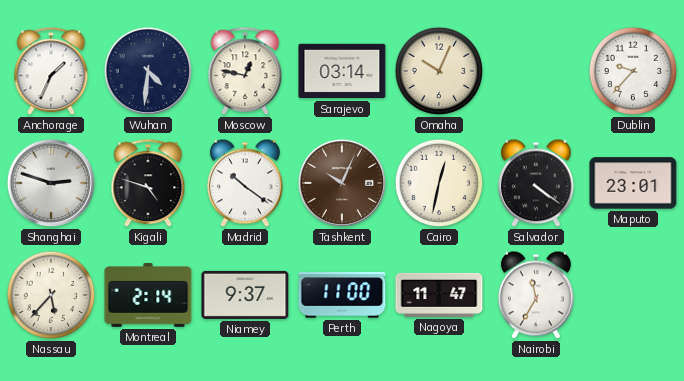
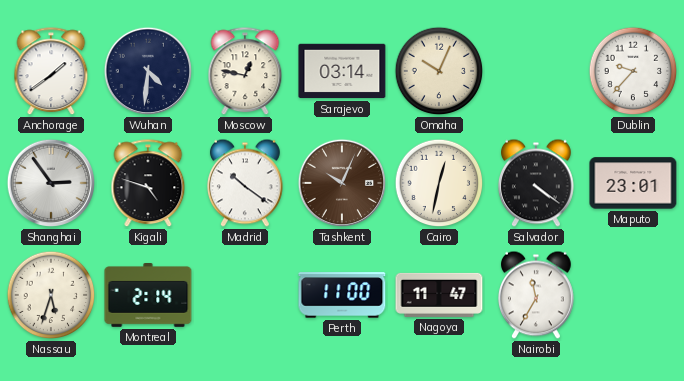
Anchorage: 1:34 -> 1:39
Shanghai: 2:48 -> 2:54
Nassau: 5:37 -> 5:33
Niamey: 9:37 -> none
